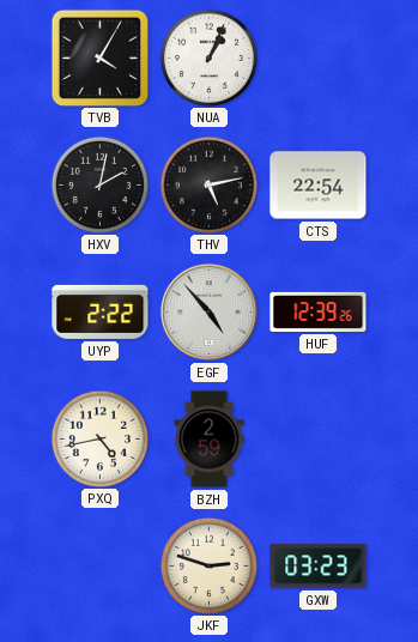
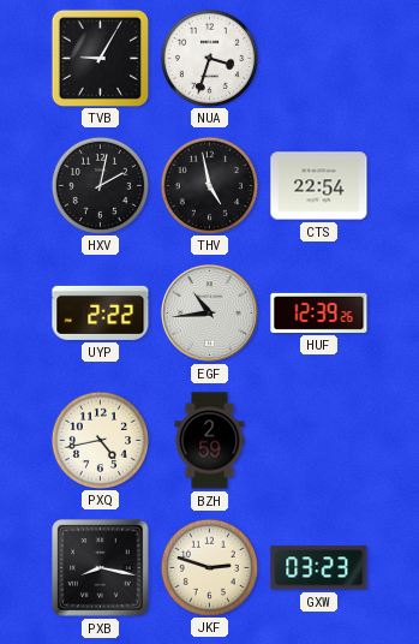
TVB: 4:05 -> 9:05
NUA: 1:04 -> 3:33
THV: 5:13 -> 4:58
EGF: 4:53 -> 10:44
PXB: none -> 8:17
